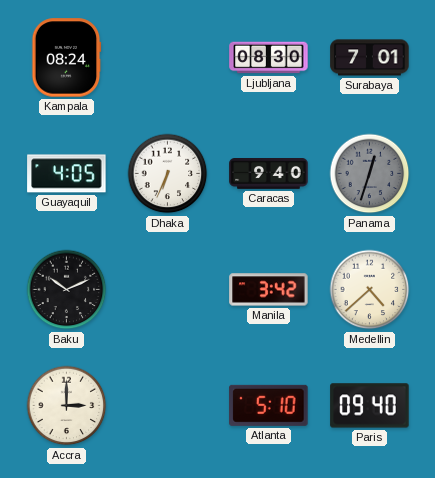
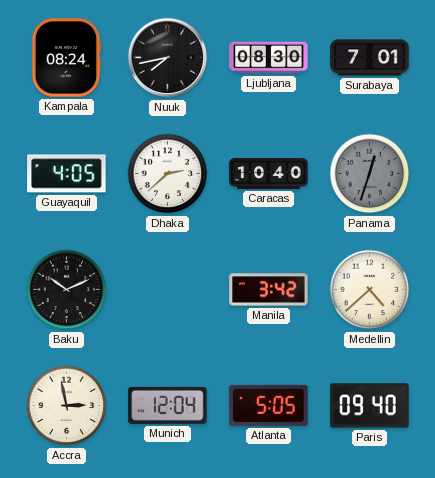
Nuuk: none -> 7:43
Dhaka: 6:34 -> 2:38
Caracas: 9:40 -> 10:40
Accra: 3:00 -> 2:58
Munich: none -> 12:04
Atlanta: 5:10 -> 5:05
